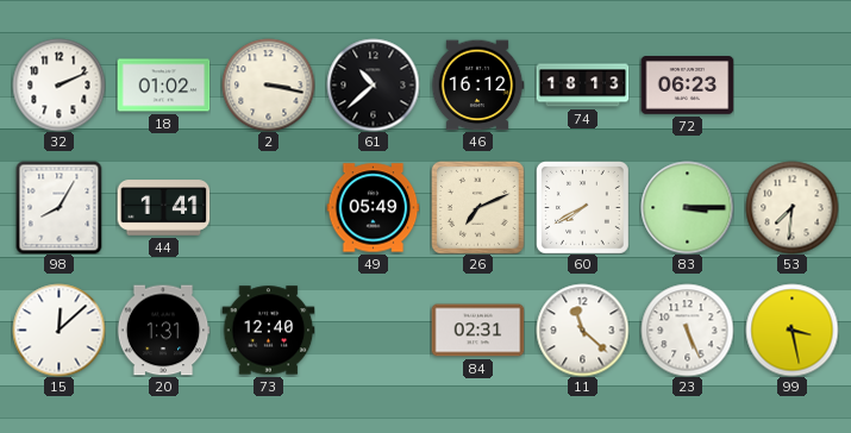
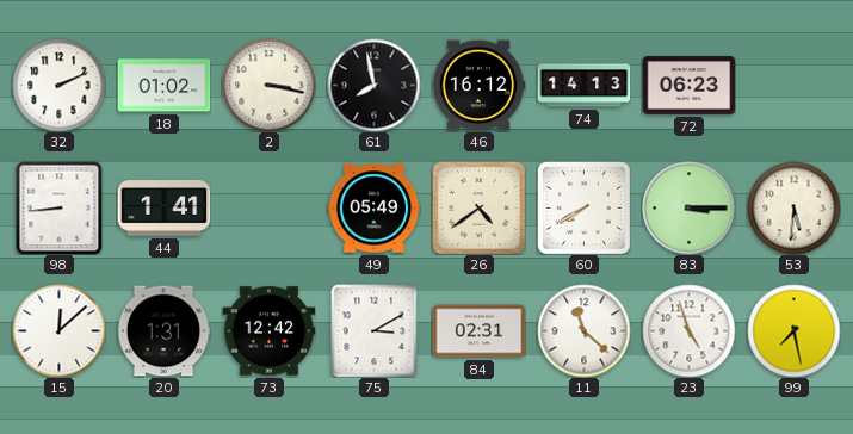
61: 10:38 -> 7:58
74: 18:13 -> 14:13
98: 8:05 -> 8:44
26: 7:11 -> 4:39
53: 7:31 -> 5:31
73: 12:40 -> 12:42
75: none -> 3:10
23: 5:26 -> 4:57
99: 3:28 -> 7:28
